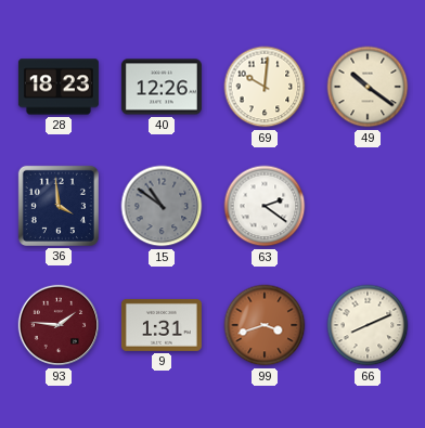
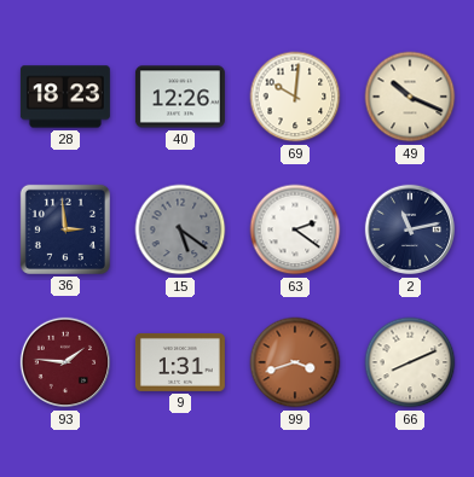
49: 10:21 -> 10:19
36: 3:59 -> 2:59
15: 10:51 -> 5:21
2: none -> 11:13
